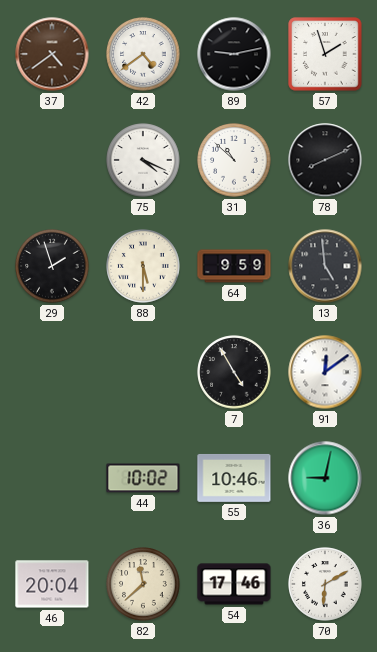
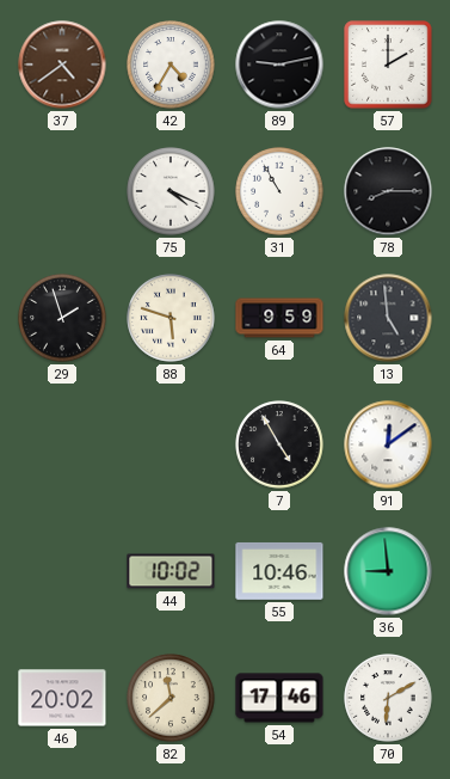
42: 4:39 -> 4:35
57: 1:57 -> 2:00
31: 10:52 -> 10:55
78: 8:11 -> 8:15
88: 5:30 -> 5:48
36: 9:02 -> 8:59
46: 20:04 -> 20:02
